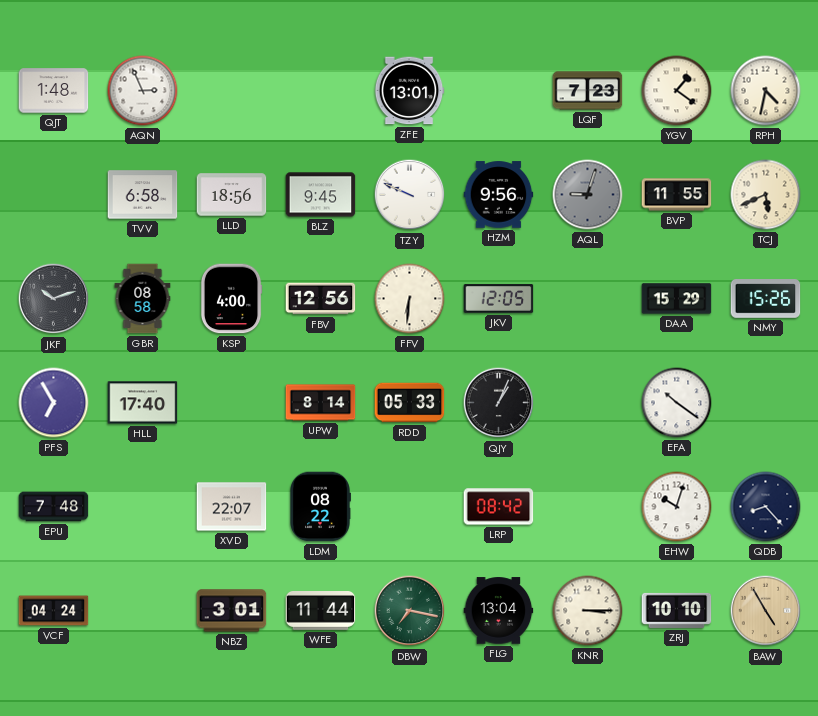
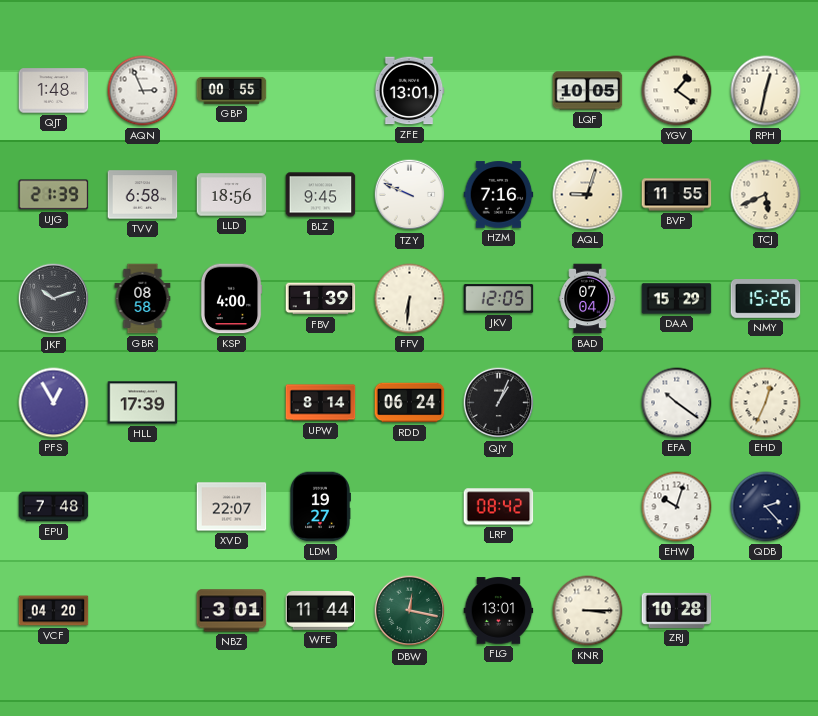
GBP: none -> 00:55
LQF: 7:23 -> 10:05
RPH: 4:32 -> 12:32
UJG: none -> 21:39
HZM: 9:56 -> 7:16
AQL dial: grey -> cream
FBV: 12:56 -> 1:39
BAD: none -> 07:04
PFS: 6:55 -> 12:55
HLL: 17:40 -> 17:39
RDD: 05:33 -> 06:24
EHD: none -> 12:34
LDM: 08:22 -> 19:27
QDB: 8:23 -> 2:23
VCF: 04:24 -> 04:20
DBW: 7:17 -> 12:17
FLG: 13:04 -> 13:01
ZRJ: 10:10 -> 10:28
BAW: 4:55 -> none
